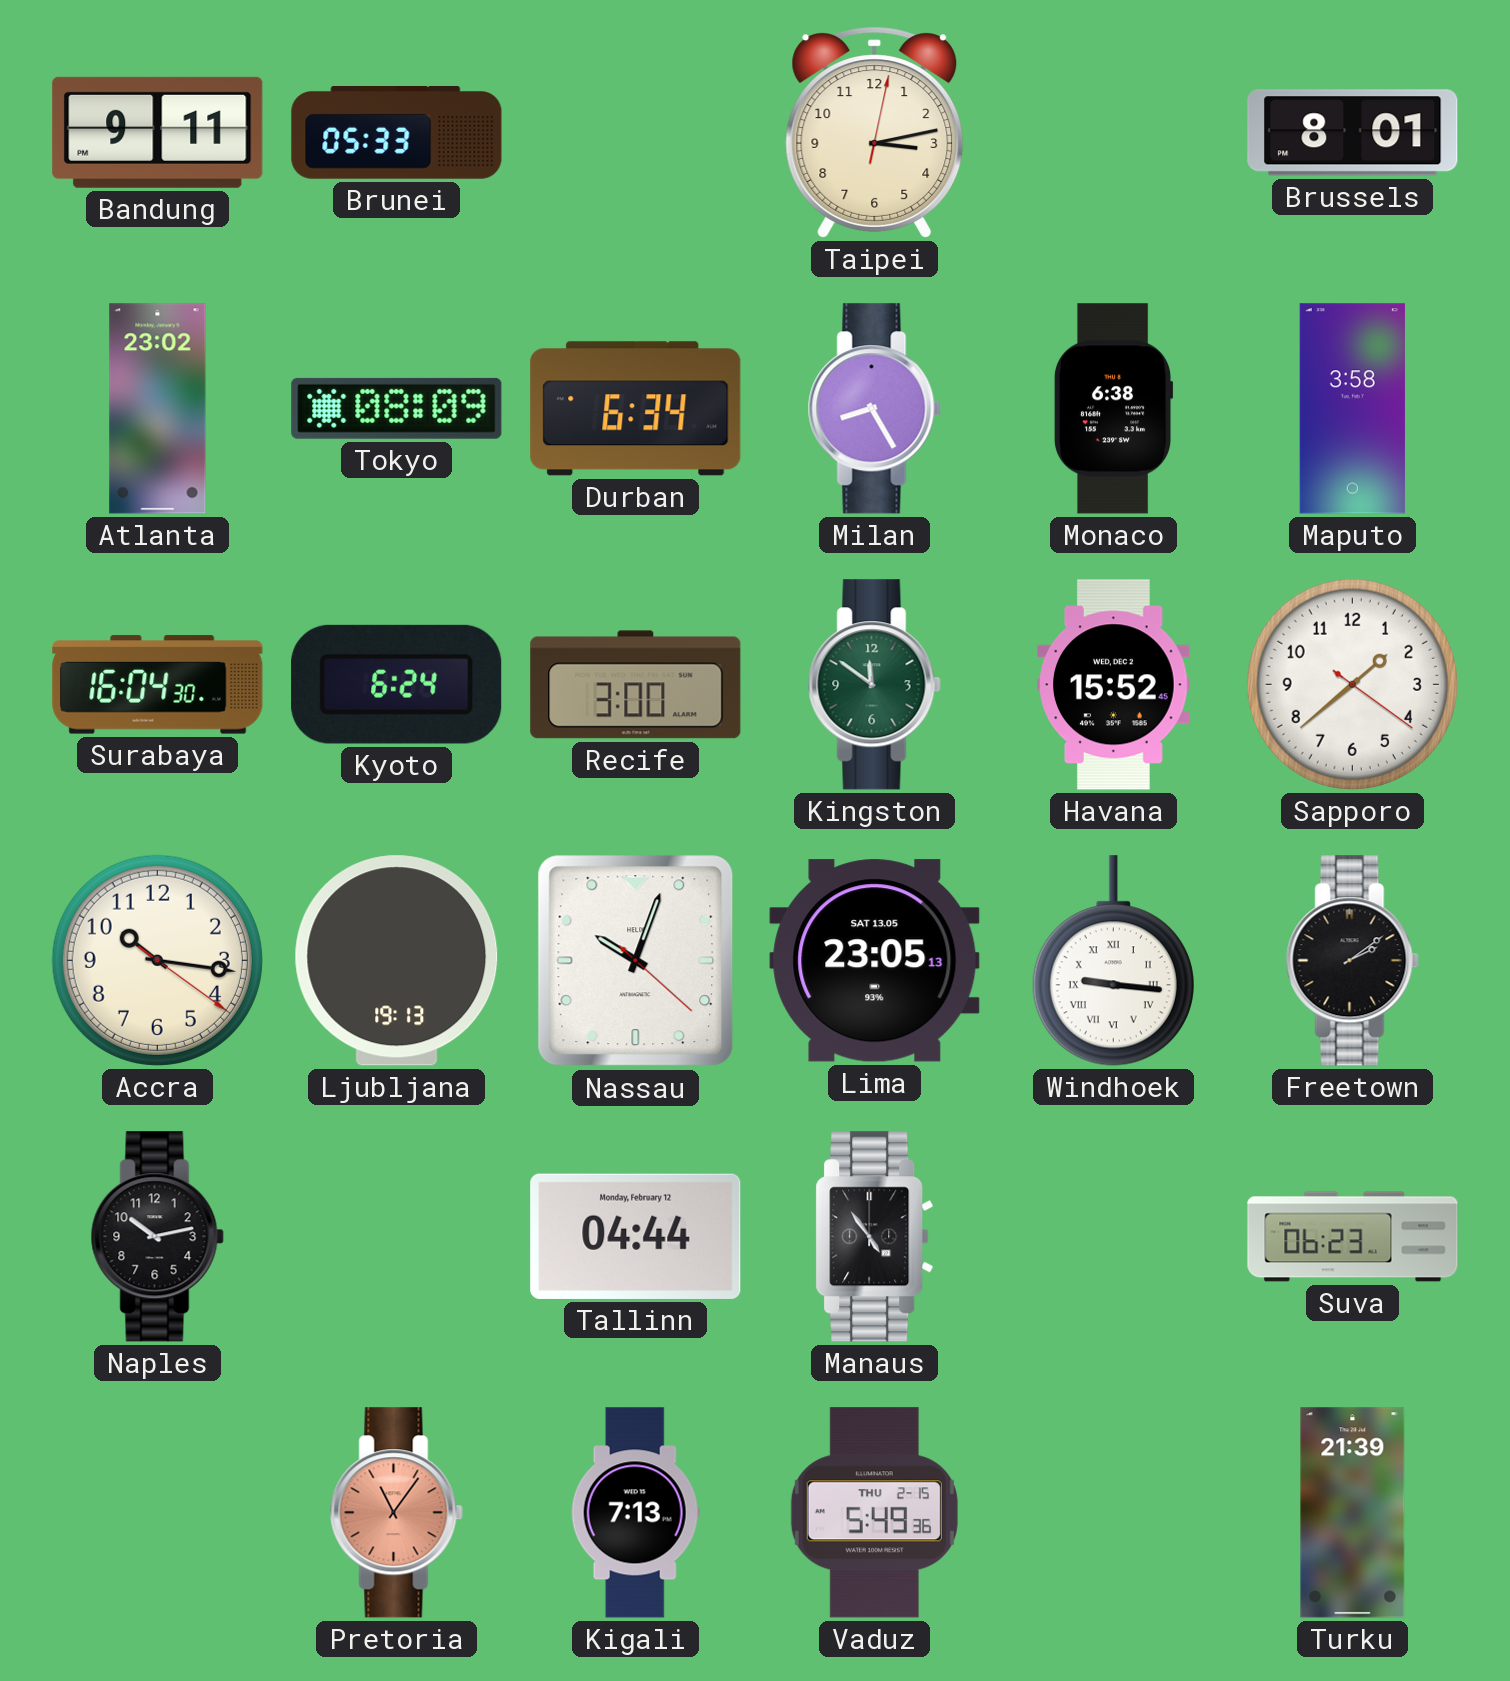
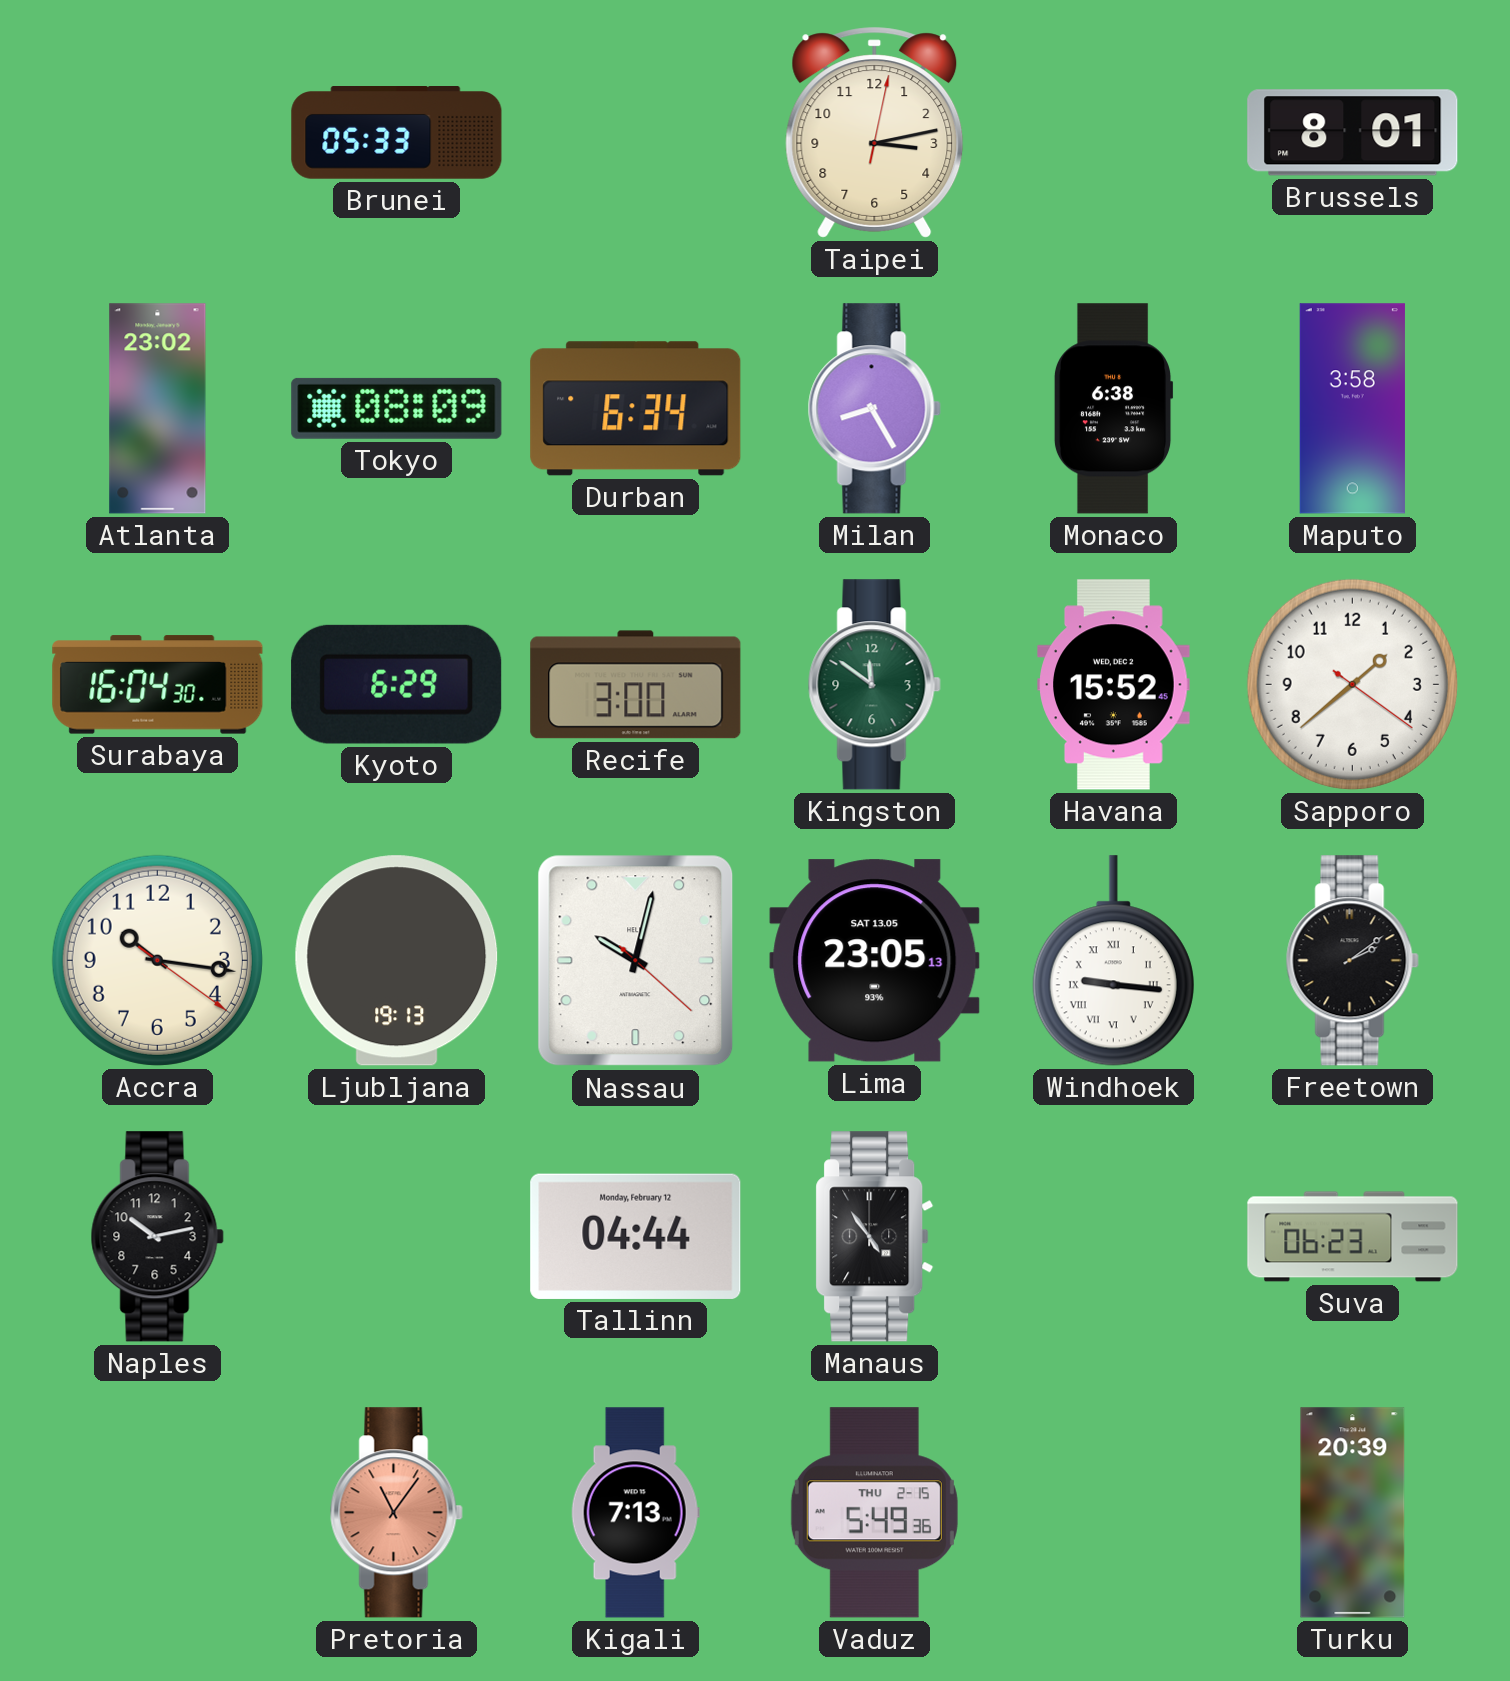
Bandung: 9:11 -> none
Kyoto: 6:24 -> 6:29
Nassau: 10:03 -> 10:02
Turku: 21:39 -> 20:39
